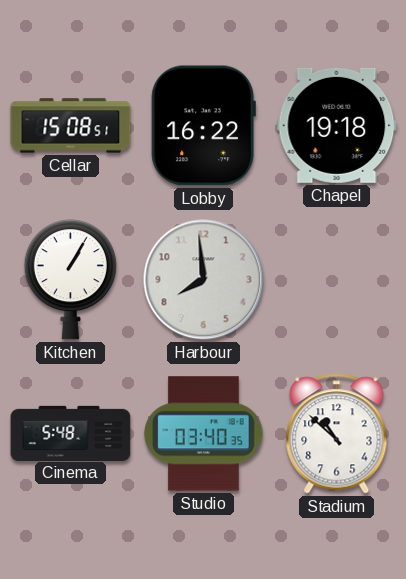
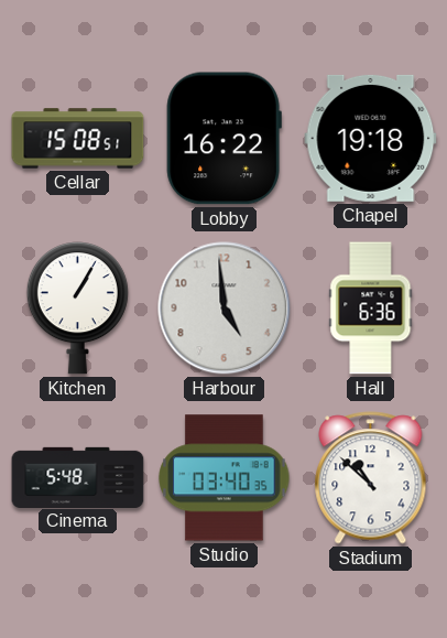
Harbour: 7:59 -> 4:59
Hall: none -> 6:36
